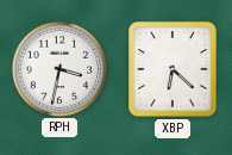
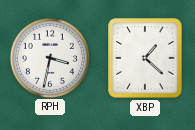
XBP: 6:22 -> 1:22
